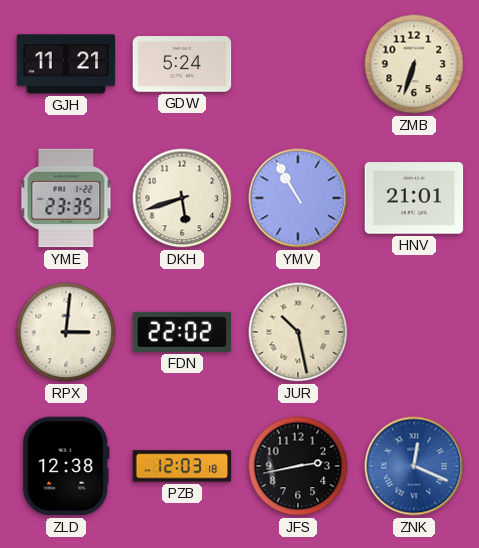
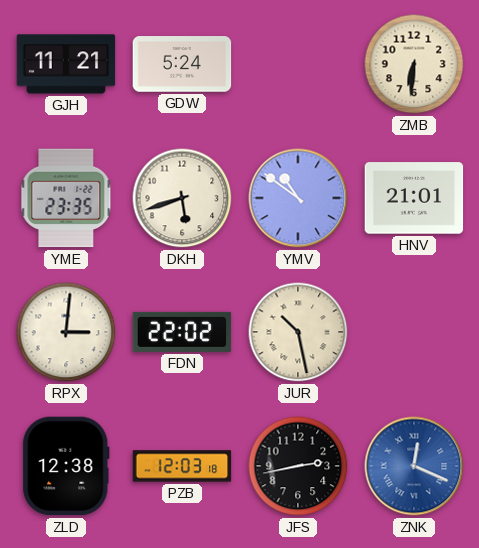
ZMB: 6:33 -> 6:31
YMV: 10:55 -> 10:51
